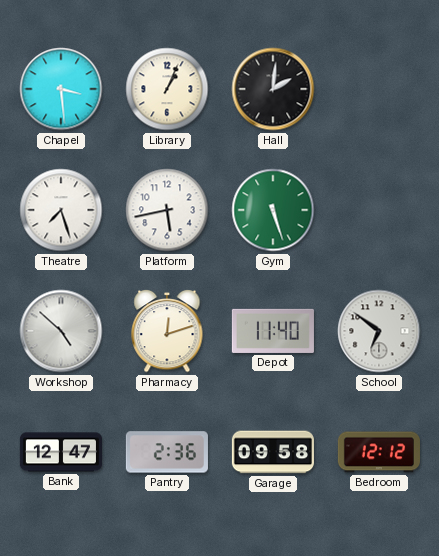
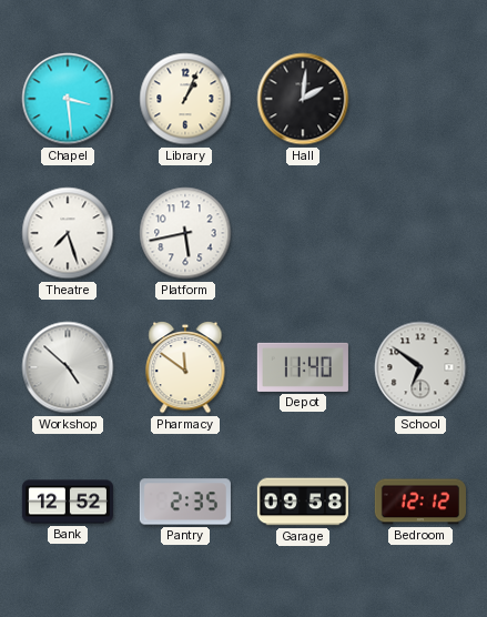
Gym: 5:27 -> none
Pharmacy: 12:12 -> 11:51
Bank: 12:47 -> 12:52
Pantry: 2:36 -> 2:35
